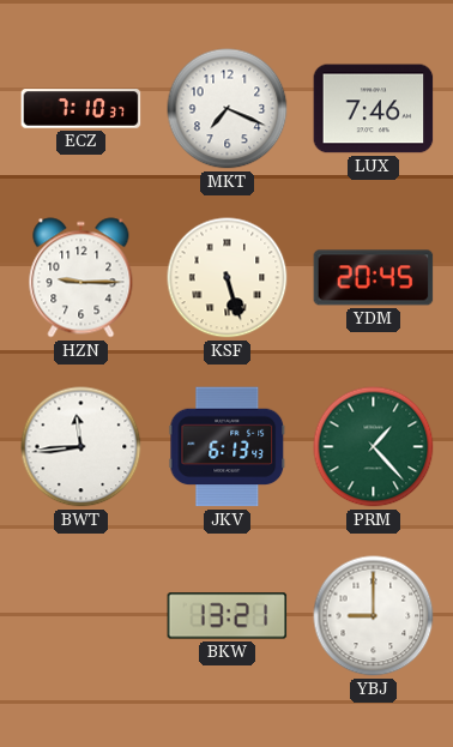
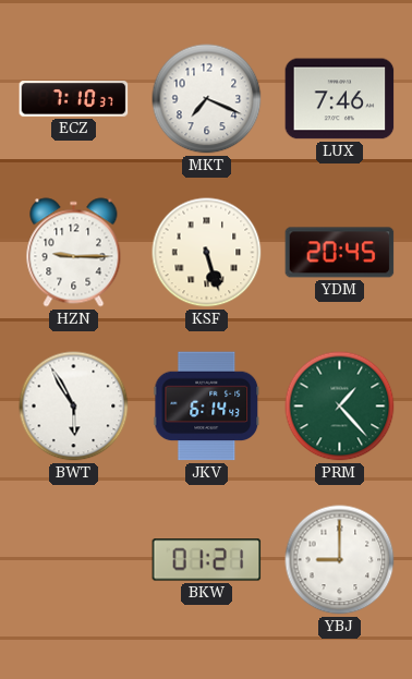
BWT: 11:44 -> 5:55
JKV: 6:13 -> 6:14
BKW: 13:21 -> 01:21
